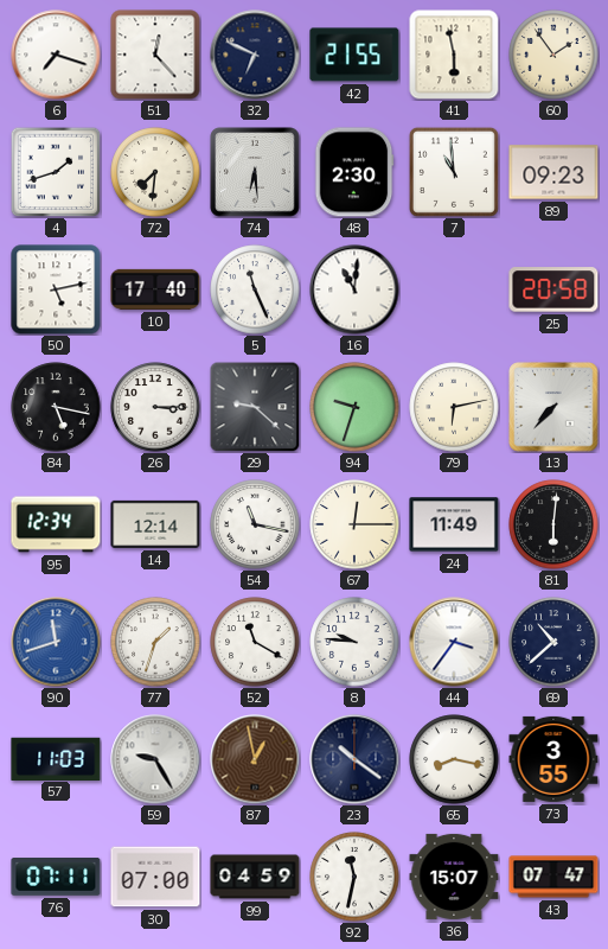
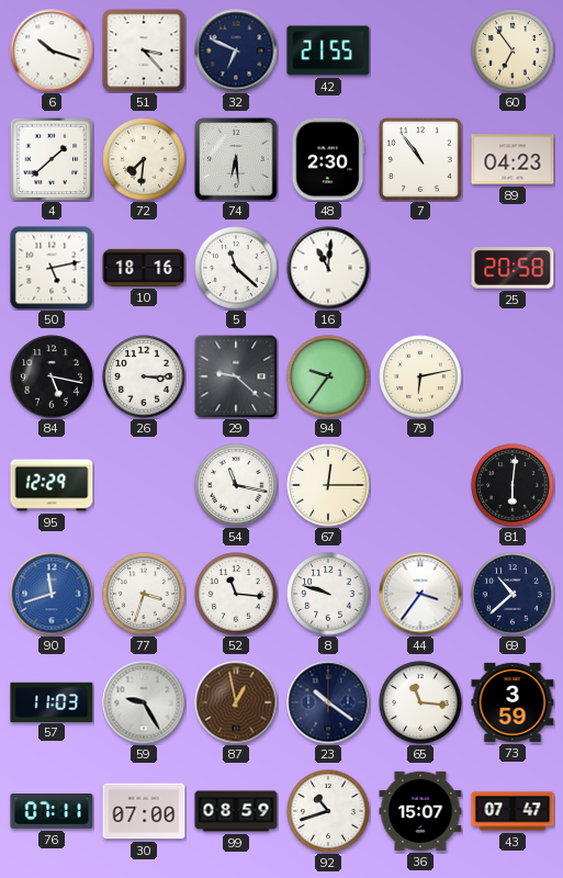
6: 7:18 -> 10:18
51: 12:23 -> 3:23
41: 5:58 -> none
60: 1:54 -> 6:54
4: 1:42 -> 1:38
7: 10:59 -> 10:54
89: 09:23 -> 04:23
10: 17:40 -> 18:16
5: 11:26 -> 11:22
94: 9:33 -> 9:36
13: 7:37 -> none
95: 12:34 -> 12:29
14: 12:14 -> none
24: 11:49 -> none
77: 1:33 -> 3:33
52: 11:20 -> 11:16
8: 9:46 -> 9:48
65: 8:17 -> 11:16
73: 3:55 -> 3:59
99: 04:59 -> 08:59
92: 11:32 -> 10:42
